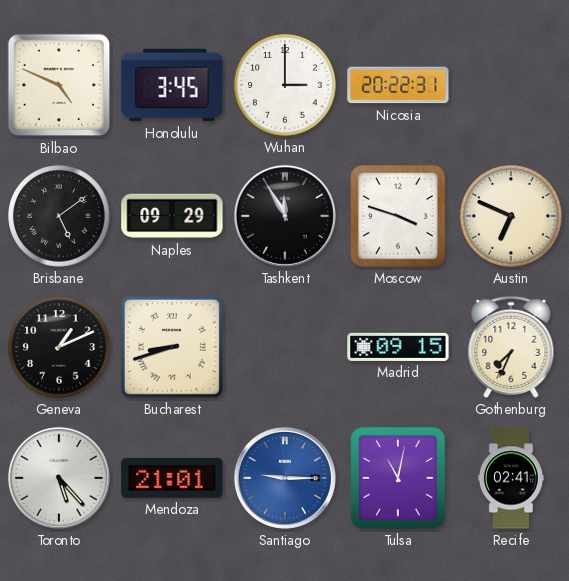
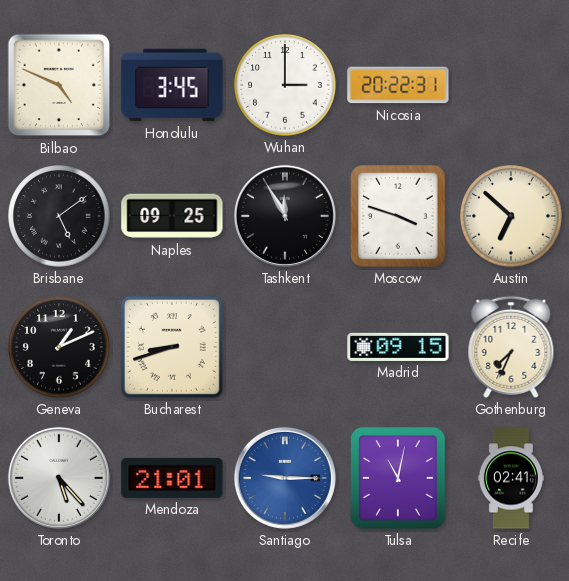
Naples: 09:29 -> 09:25
Austin: 6:49 -> 6:52
